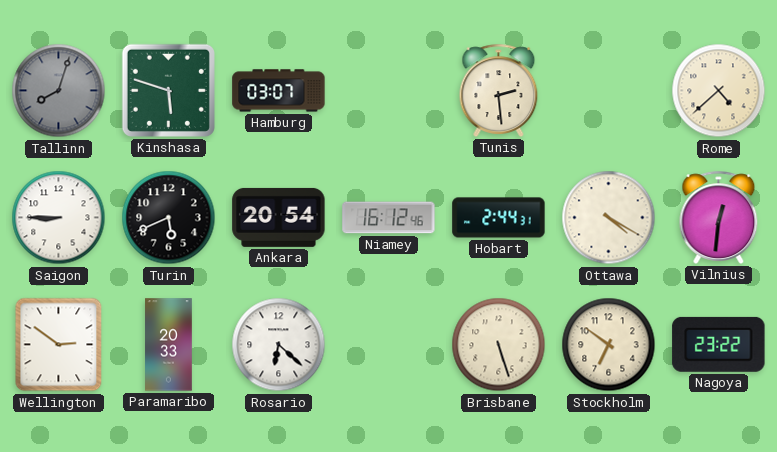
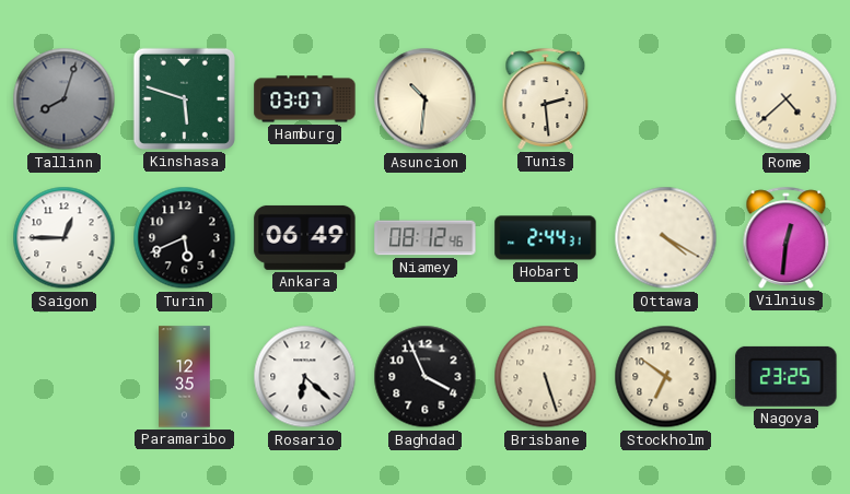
Asuncion: none -> 10:31
Saigon: 8:45 -> 12:45
Ankara: 20:54 -> 06:49
Niamey: 16:12 -> 08:12
Wellington: 2:51 -> none
Paramaribo: 20:33 -> 12:35
Baghdad: none -> 3:56
Nagoya: 23:22 -> 23:25
